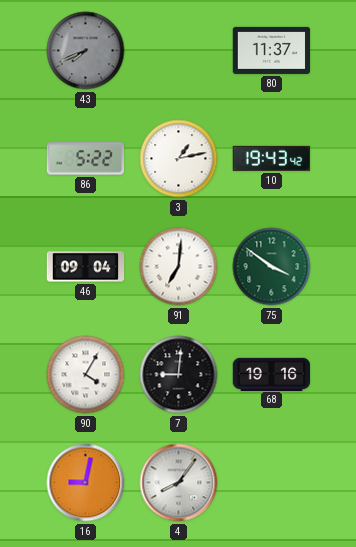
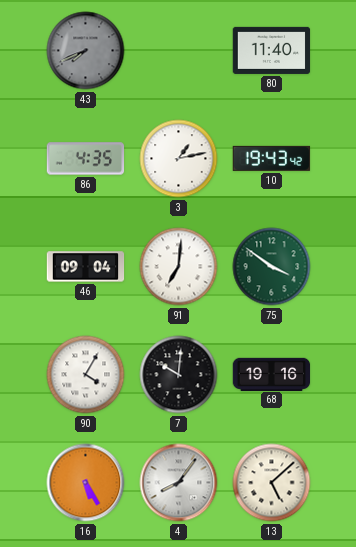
80: 11:37 -> 11:40
86: 5:22 -> 4:35
7: 9:01 -> 10:01
16: 9:02 -> 5:25
13: none -> 5:08
